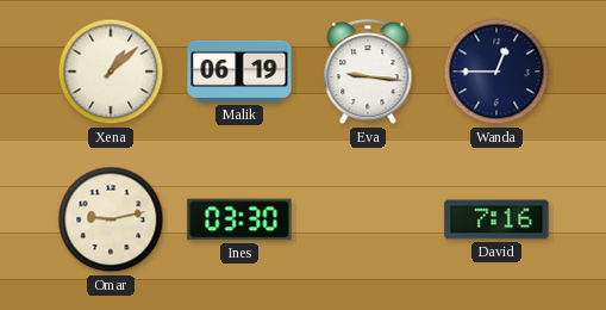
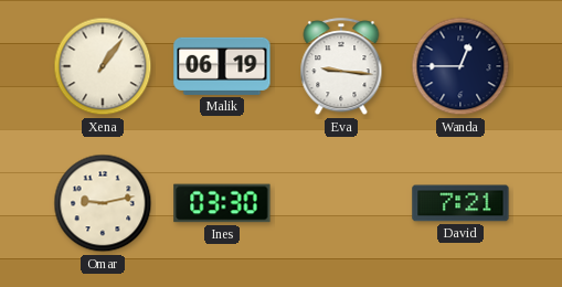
Xena: 1:08 -> 1:06
David: 7:16 -> 7:21
